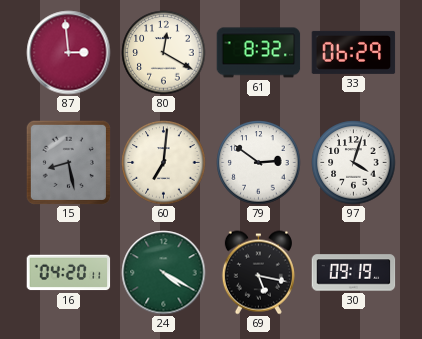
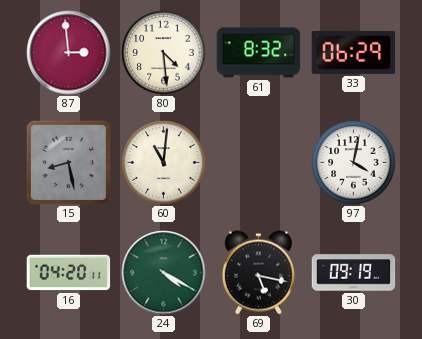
80: 12:20 -> 4:29
60: 7:01 -> 11:01
79: 2:51 -> none
97: 4:03 -> 4:02
